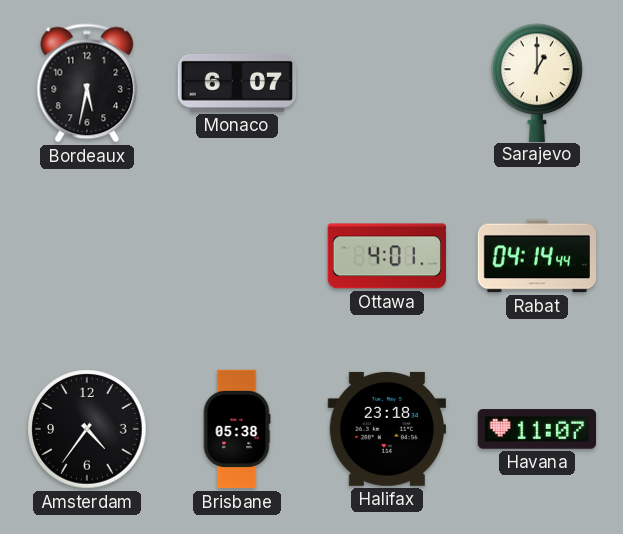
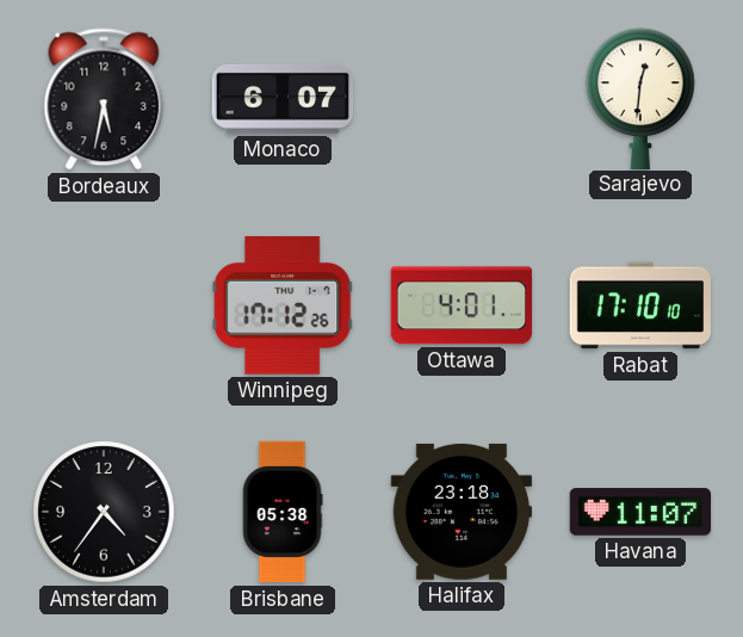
Sarajevo: 1:00 -> 12:31
Winnipeg: none -> 17:12
Rabat: 04:14 -> 17:10
